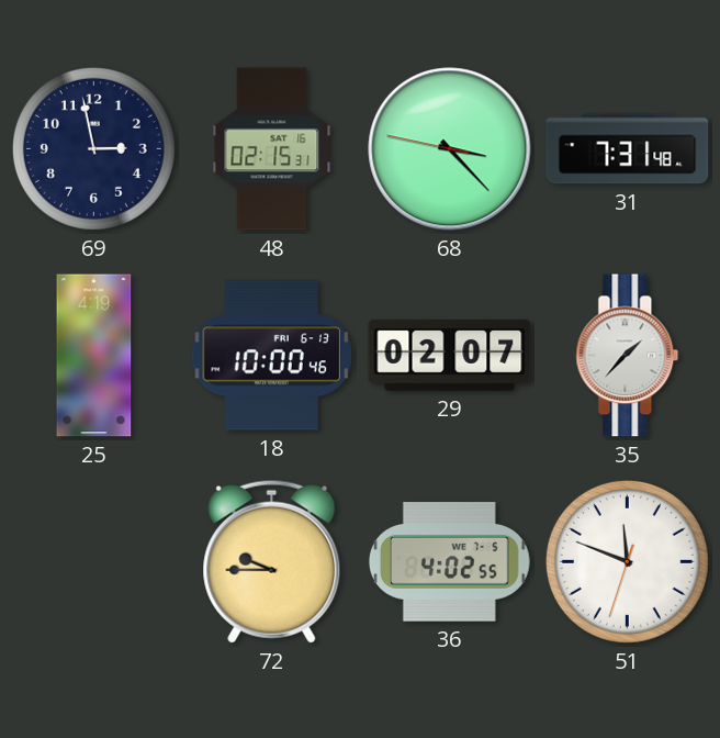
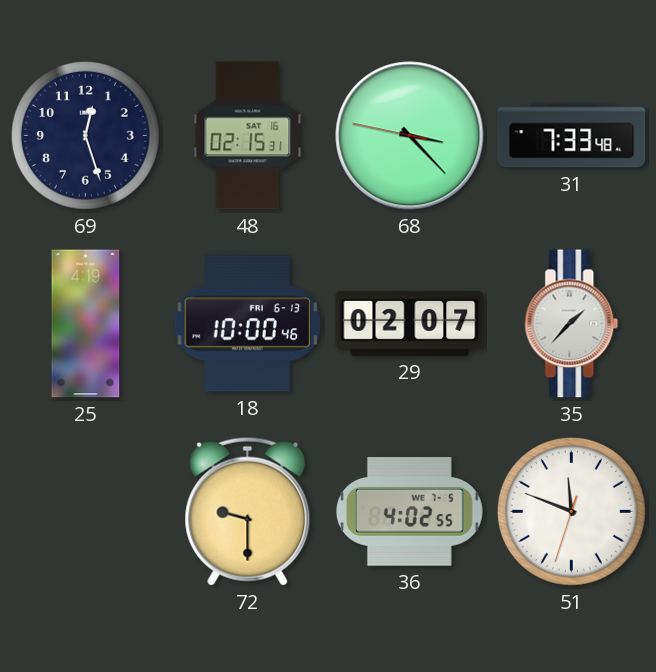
69: 2:58 -> 12:27
31: 7:31 -> 7:33
72: 9:45 -> 9:30
